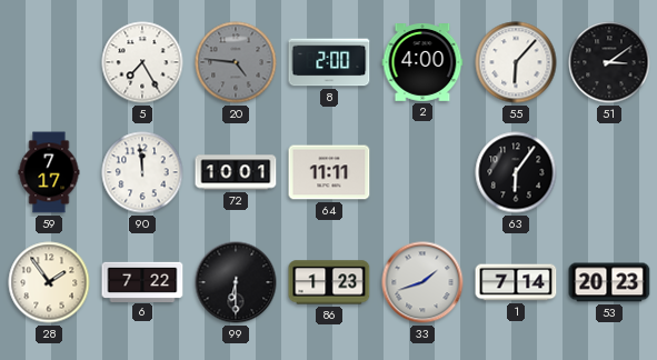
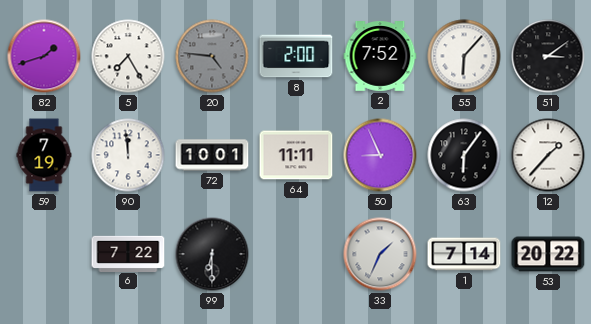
82: none -> 1:42
2: 4:00 -> 7:52
59: 7:17 -> 7:19
50: none -> 8:56
12: none -> 1:37
28: 1:54 -> none
86: 1:23 -> none
33: 1:42 -> 1:34
53: 20:23 -> 20:22
